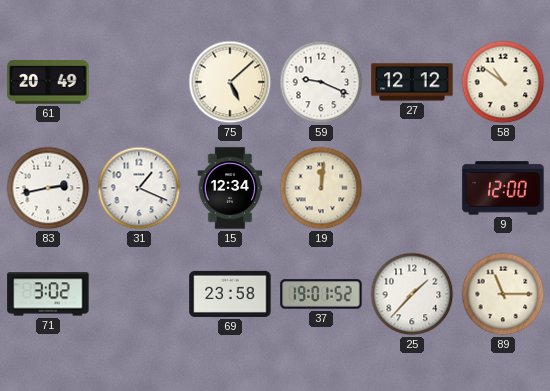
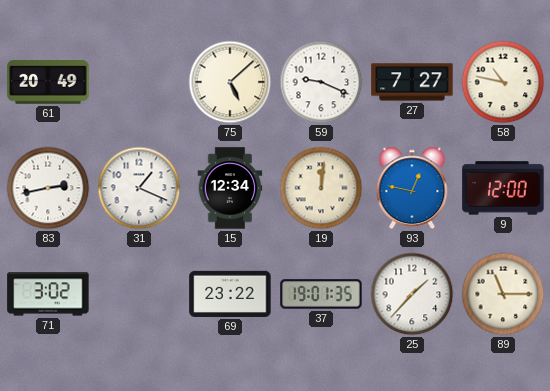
27: 12:12 -> 7:27
58: 10:51 -> 10:47
93: none -> 12:47
69: 23:58 -> 23:22
37: 19:01:52 -> 19:01:35
